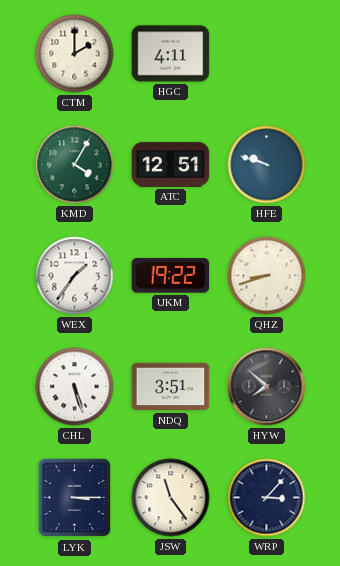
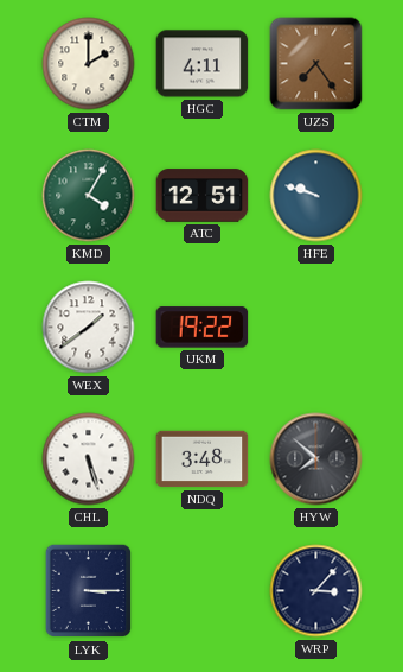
UZS: none -> 7:24
WEX: 1:36 -> 1:39
QHZ: 8:42 -> none
NDQ: 3:51 -> 3:48
JSW: 11:24 -> none
